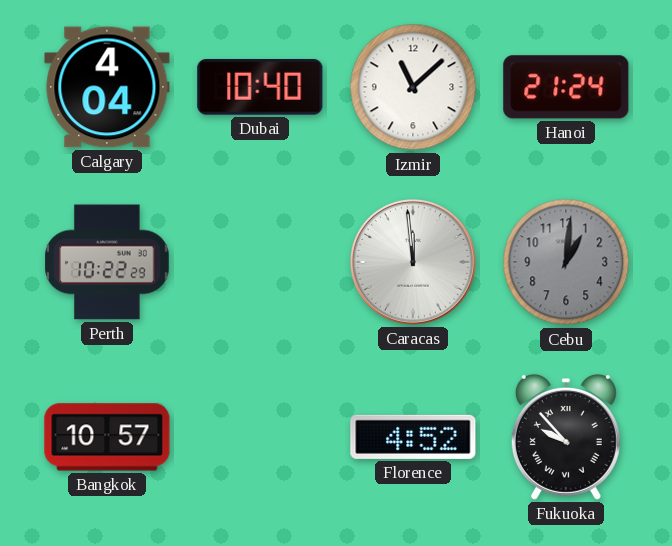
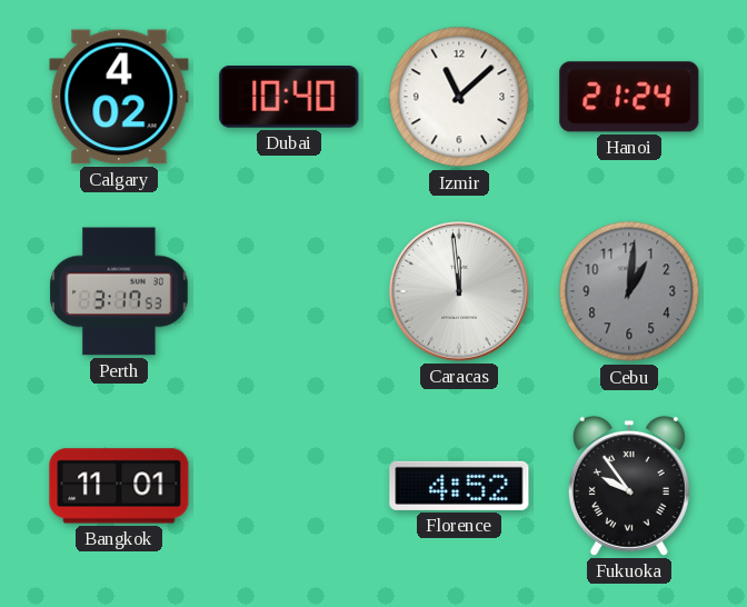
Calgary: 4:04 -> 4:02
Perth: 10:22 -> 3:17
Bangkok: 10:57 -> 11:01
Fukuoka: 9:53 -> 9:54
